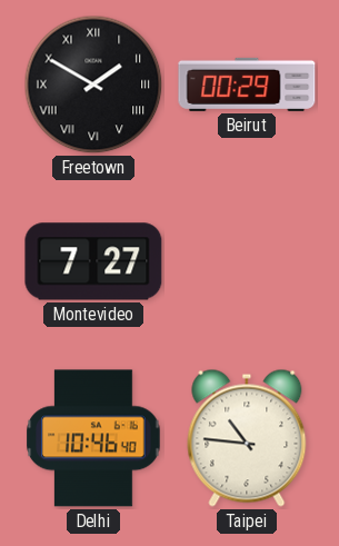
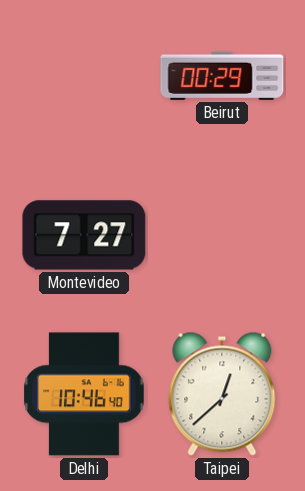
Freetown: 1:50 -> none
Taipei: 10:46 -> 12:38
